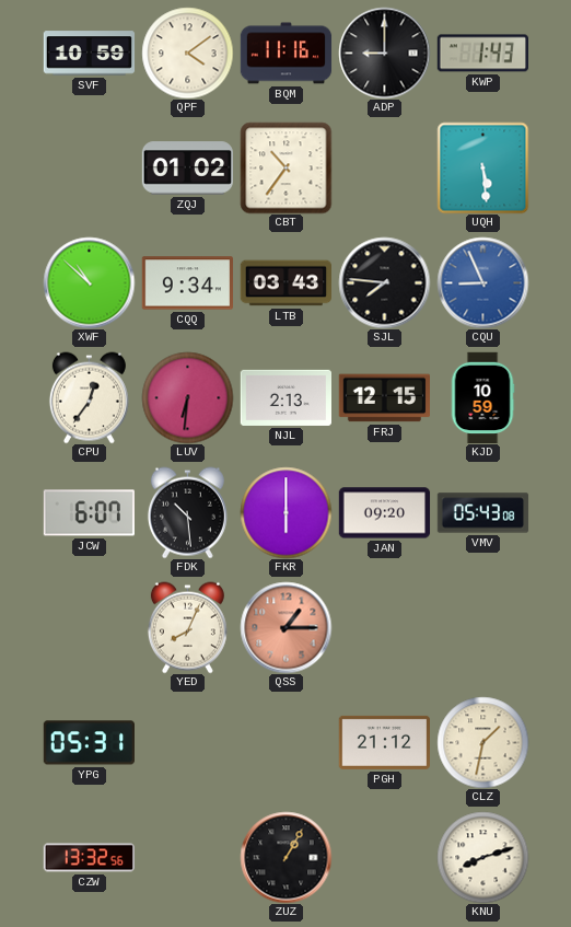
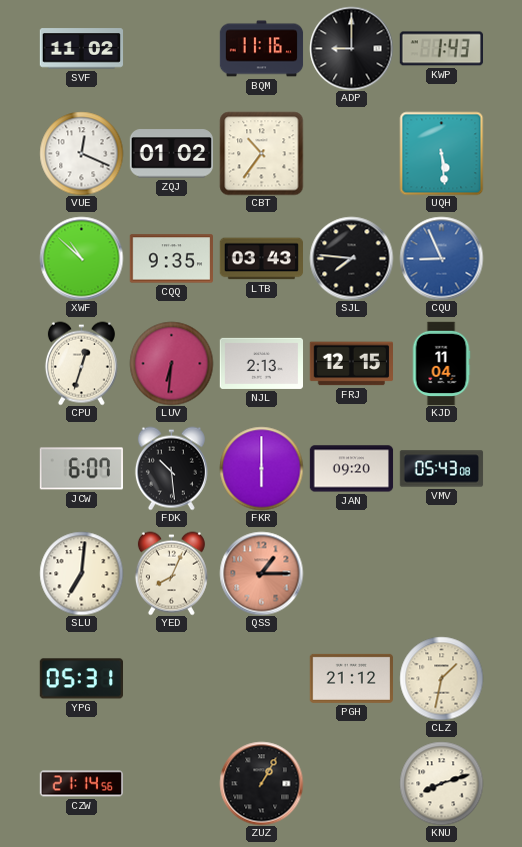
SVF: 10:59 -> 11:02
QPF: 4:09 -> none
VUE: none -> 12:19
CQQ: 9:34 -> 9:35
CPU: 12:36 -> 12:33
KJD: 10:59 -> 11:04
SLU: none -> 7:01
CZW: 13:32 -> 21:14
